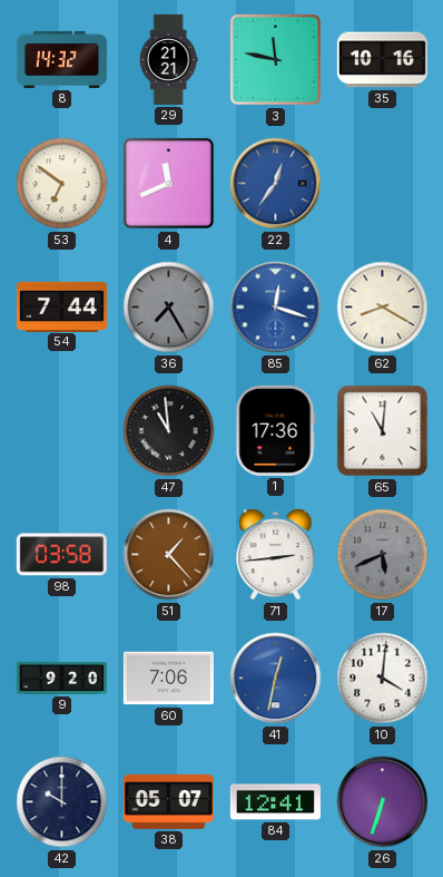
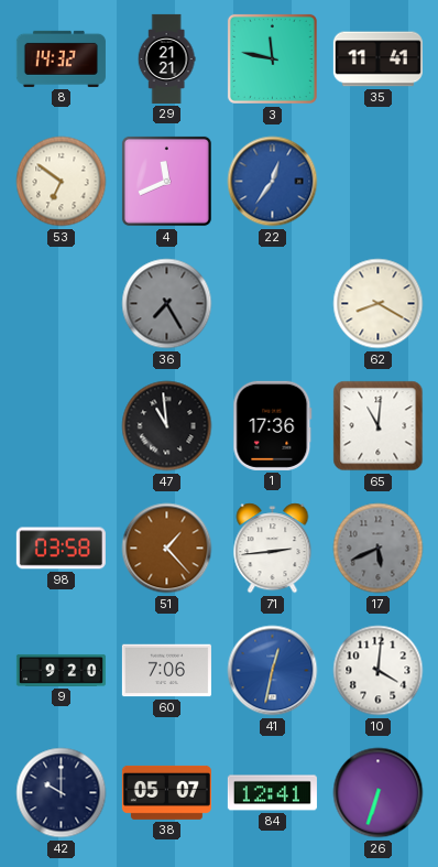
35: 10:16 -> 11:41
54: 7:44 -> none
85: 12:18 -> none
